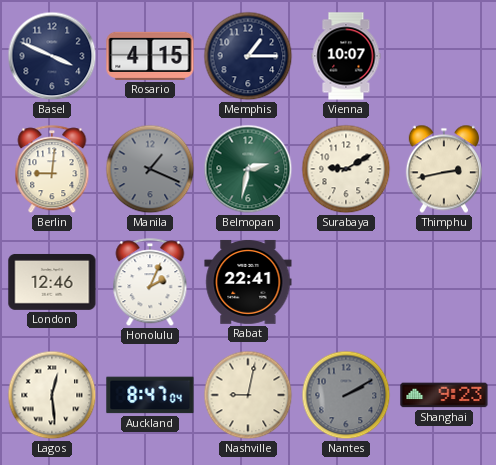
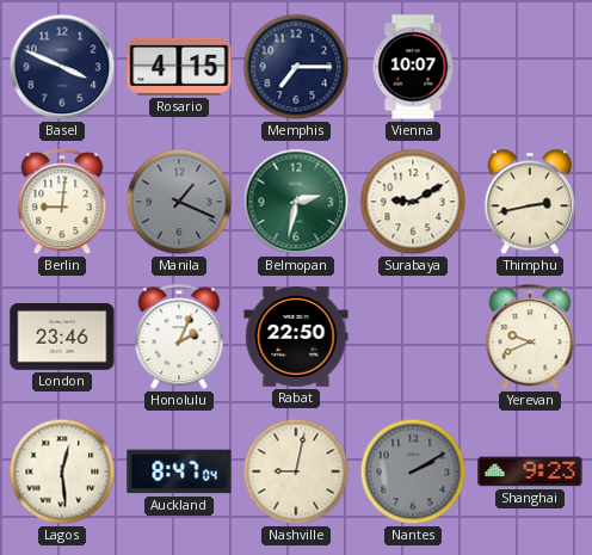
Memphis: 1:15 -> 7:15
London: 12:46 -> 23:46
Rabat: 22:41 -> 22:50
Yerevan: none -> 9:41
